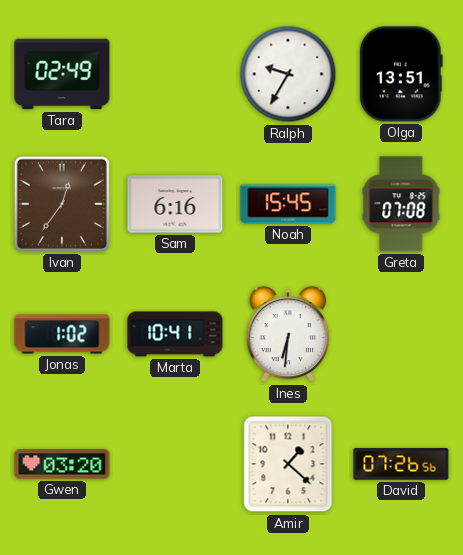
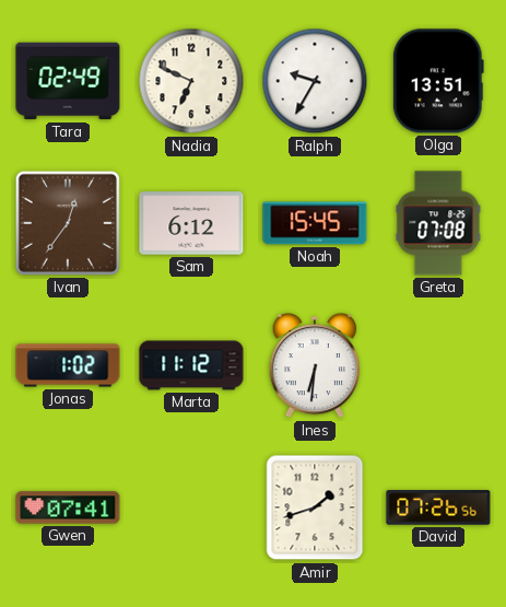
Nadia: none -> 6:49
Sam: 6:16 -> 6:12
Marta: 10:41 -> 11:12
Gwen: 03:20 -> 07:41
Amir: 1:22 -> 1:42
